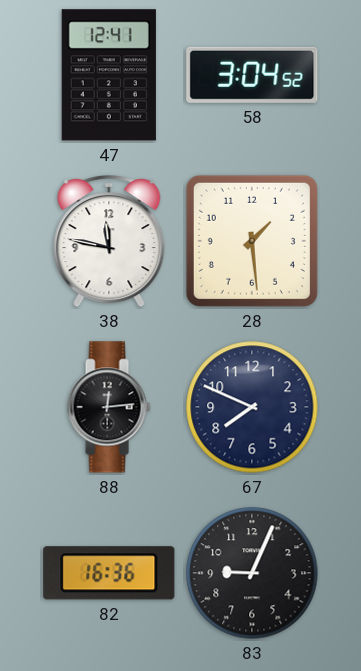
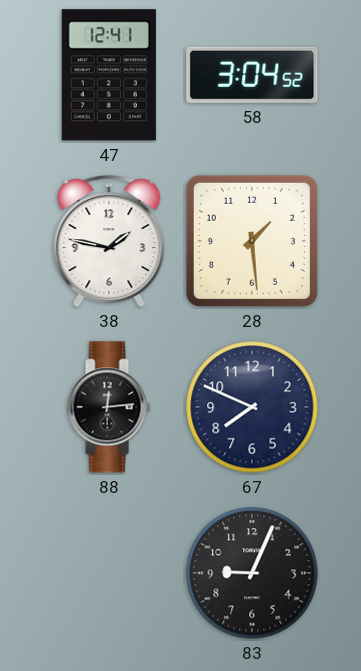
38: 11:47 -> 1:47
82: 16:36 -> none
